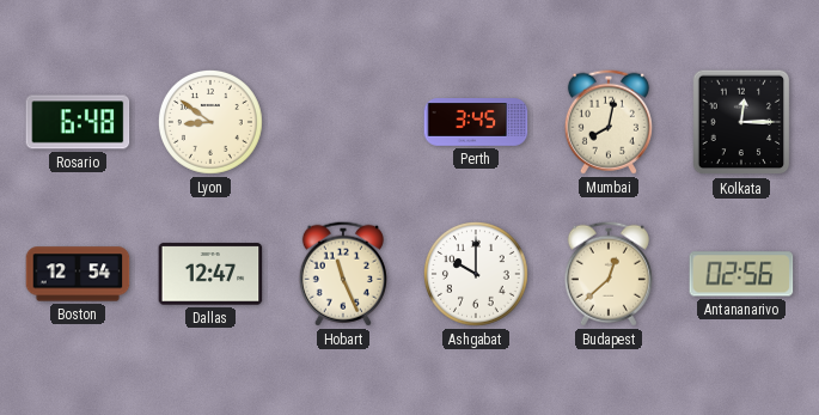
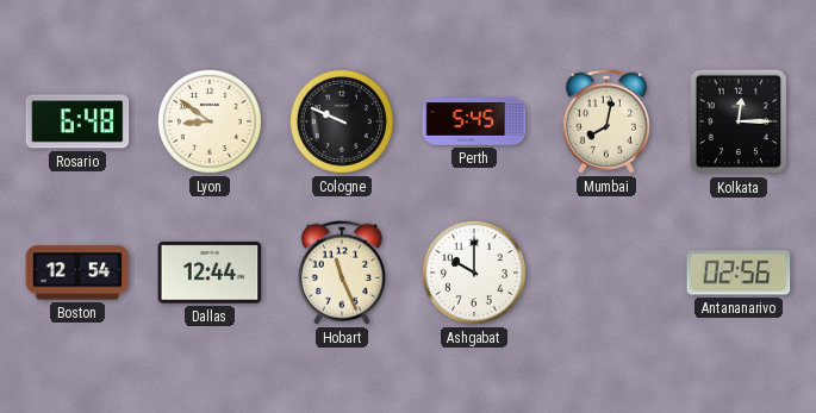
Cologne: none -> 9:49
Perth: 3:45 -> 5:45
Dallas: 12:47 -> 12:44
Budapest: 12:38 -> none
